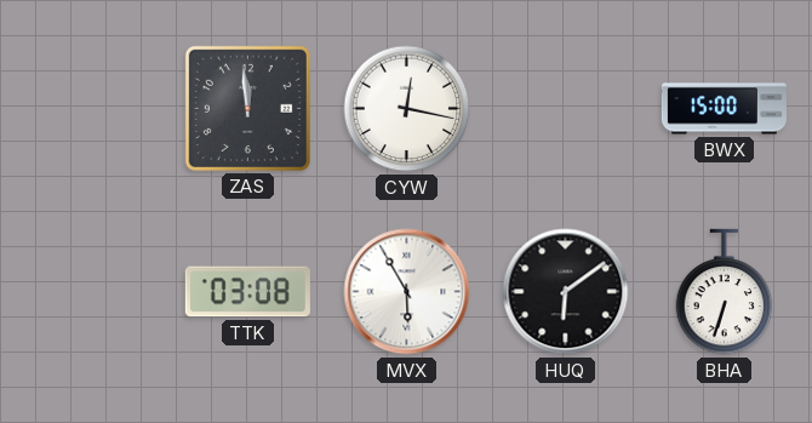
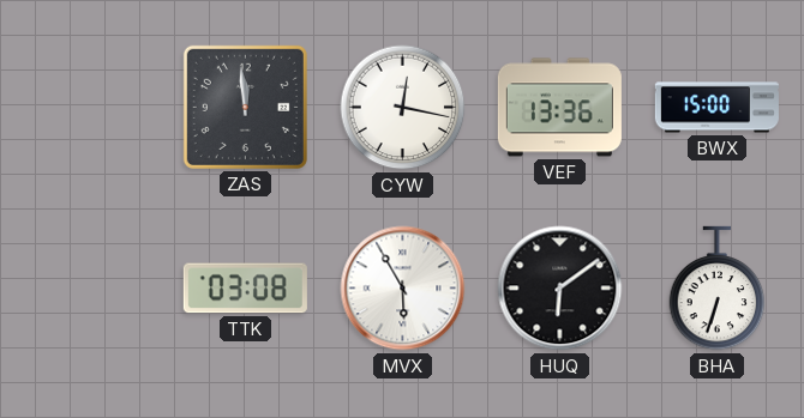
VEF: none -> 13:36
